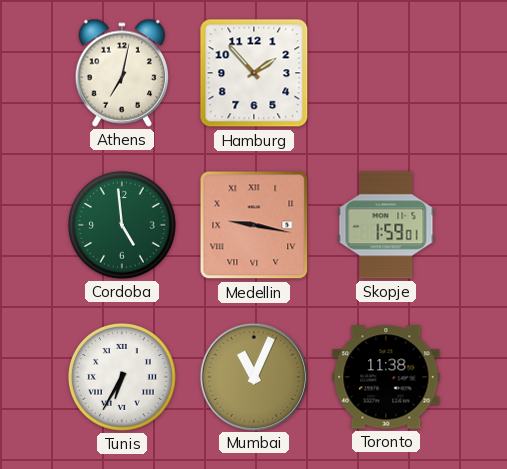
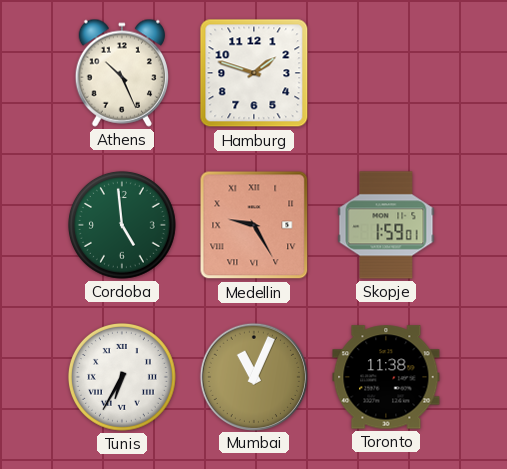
Athens: 7:02 -> 10:26
Hamburg: 1:53 -> 1:48
Medellin: 9:17 -> 9:25
